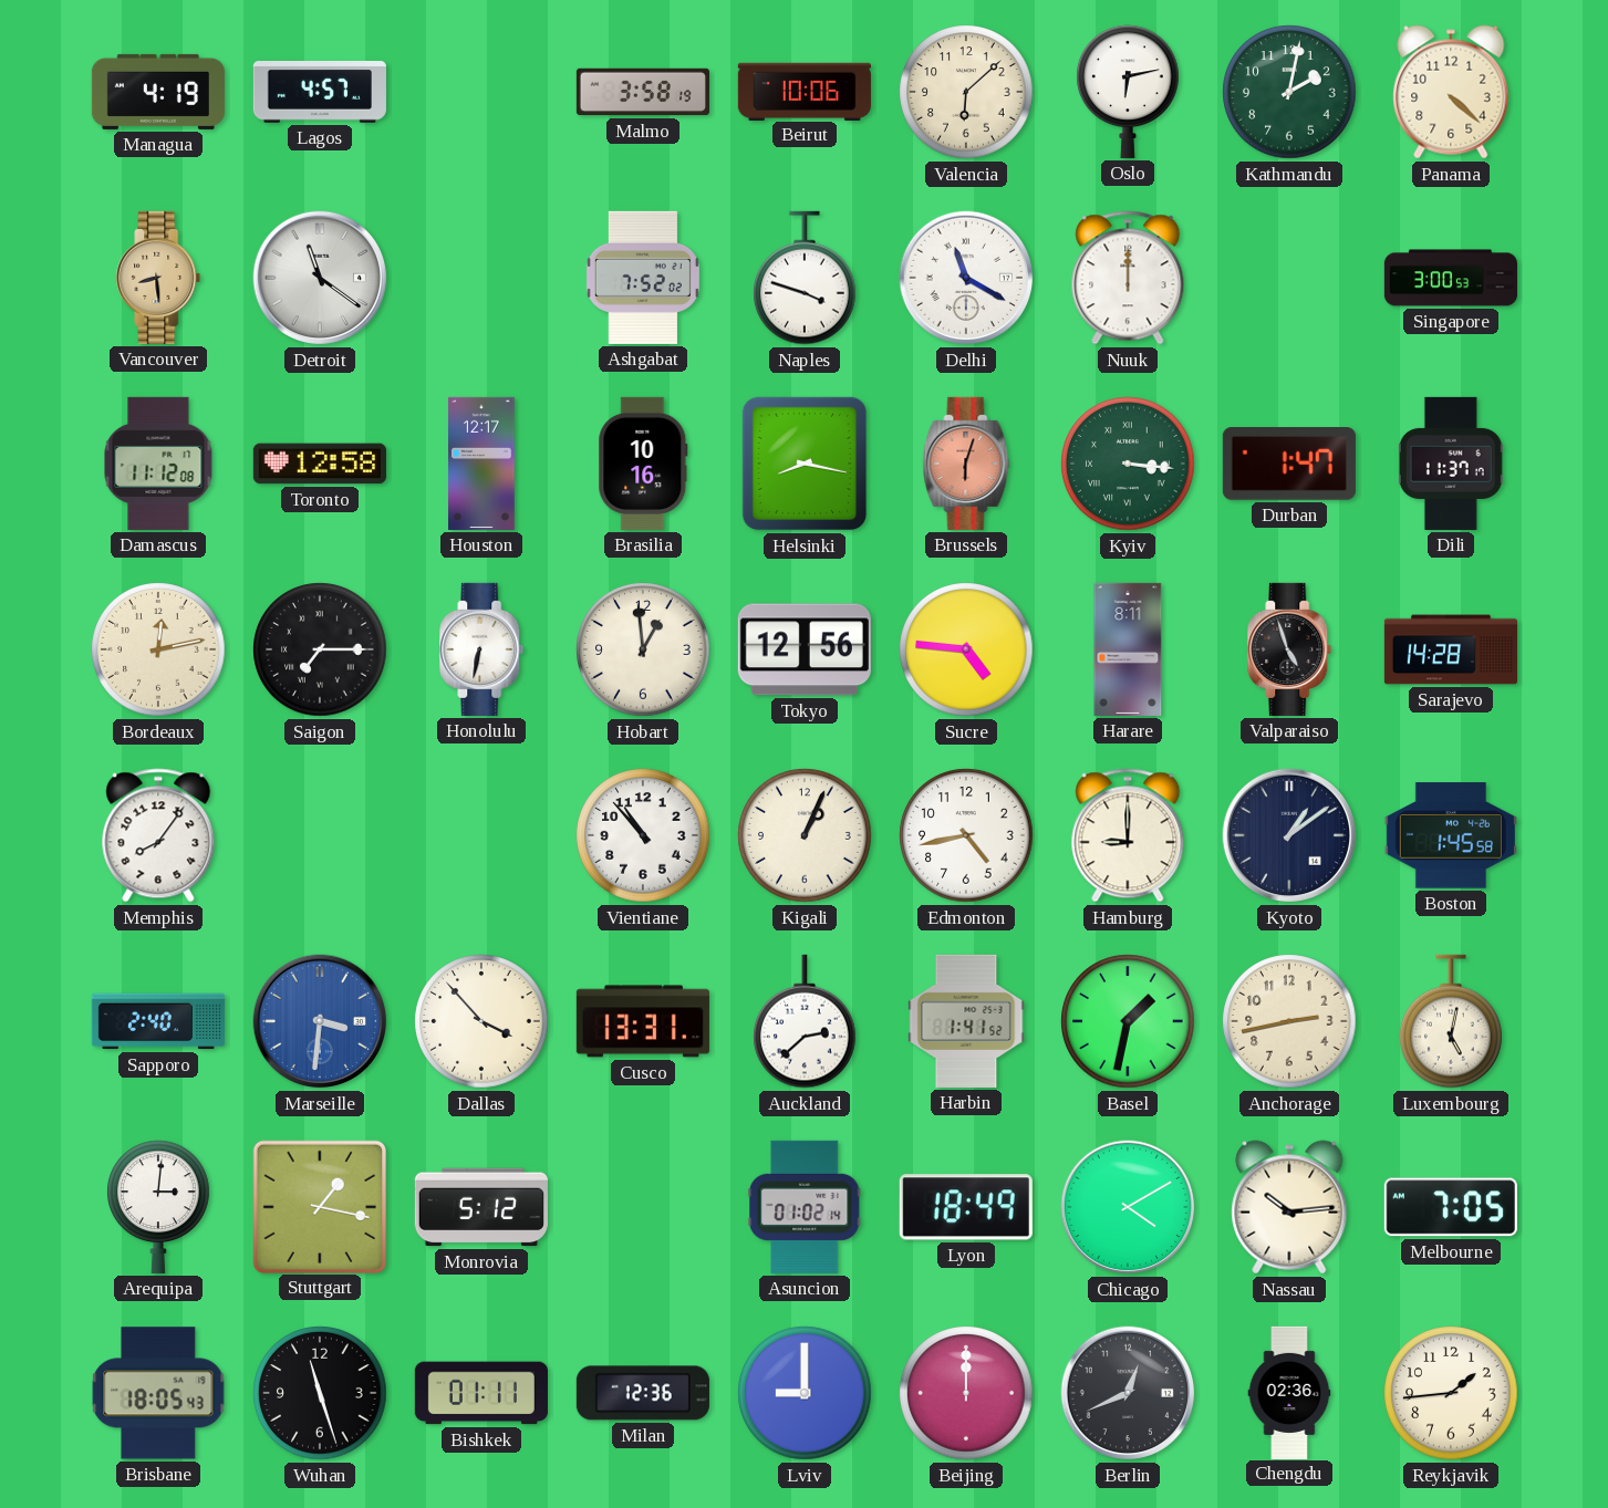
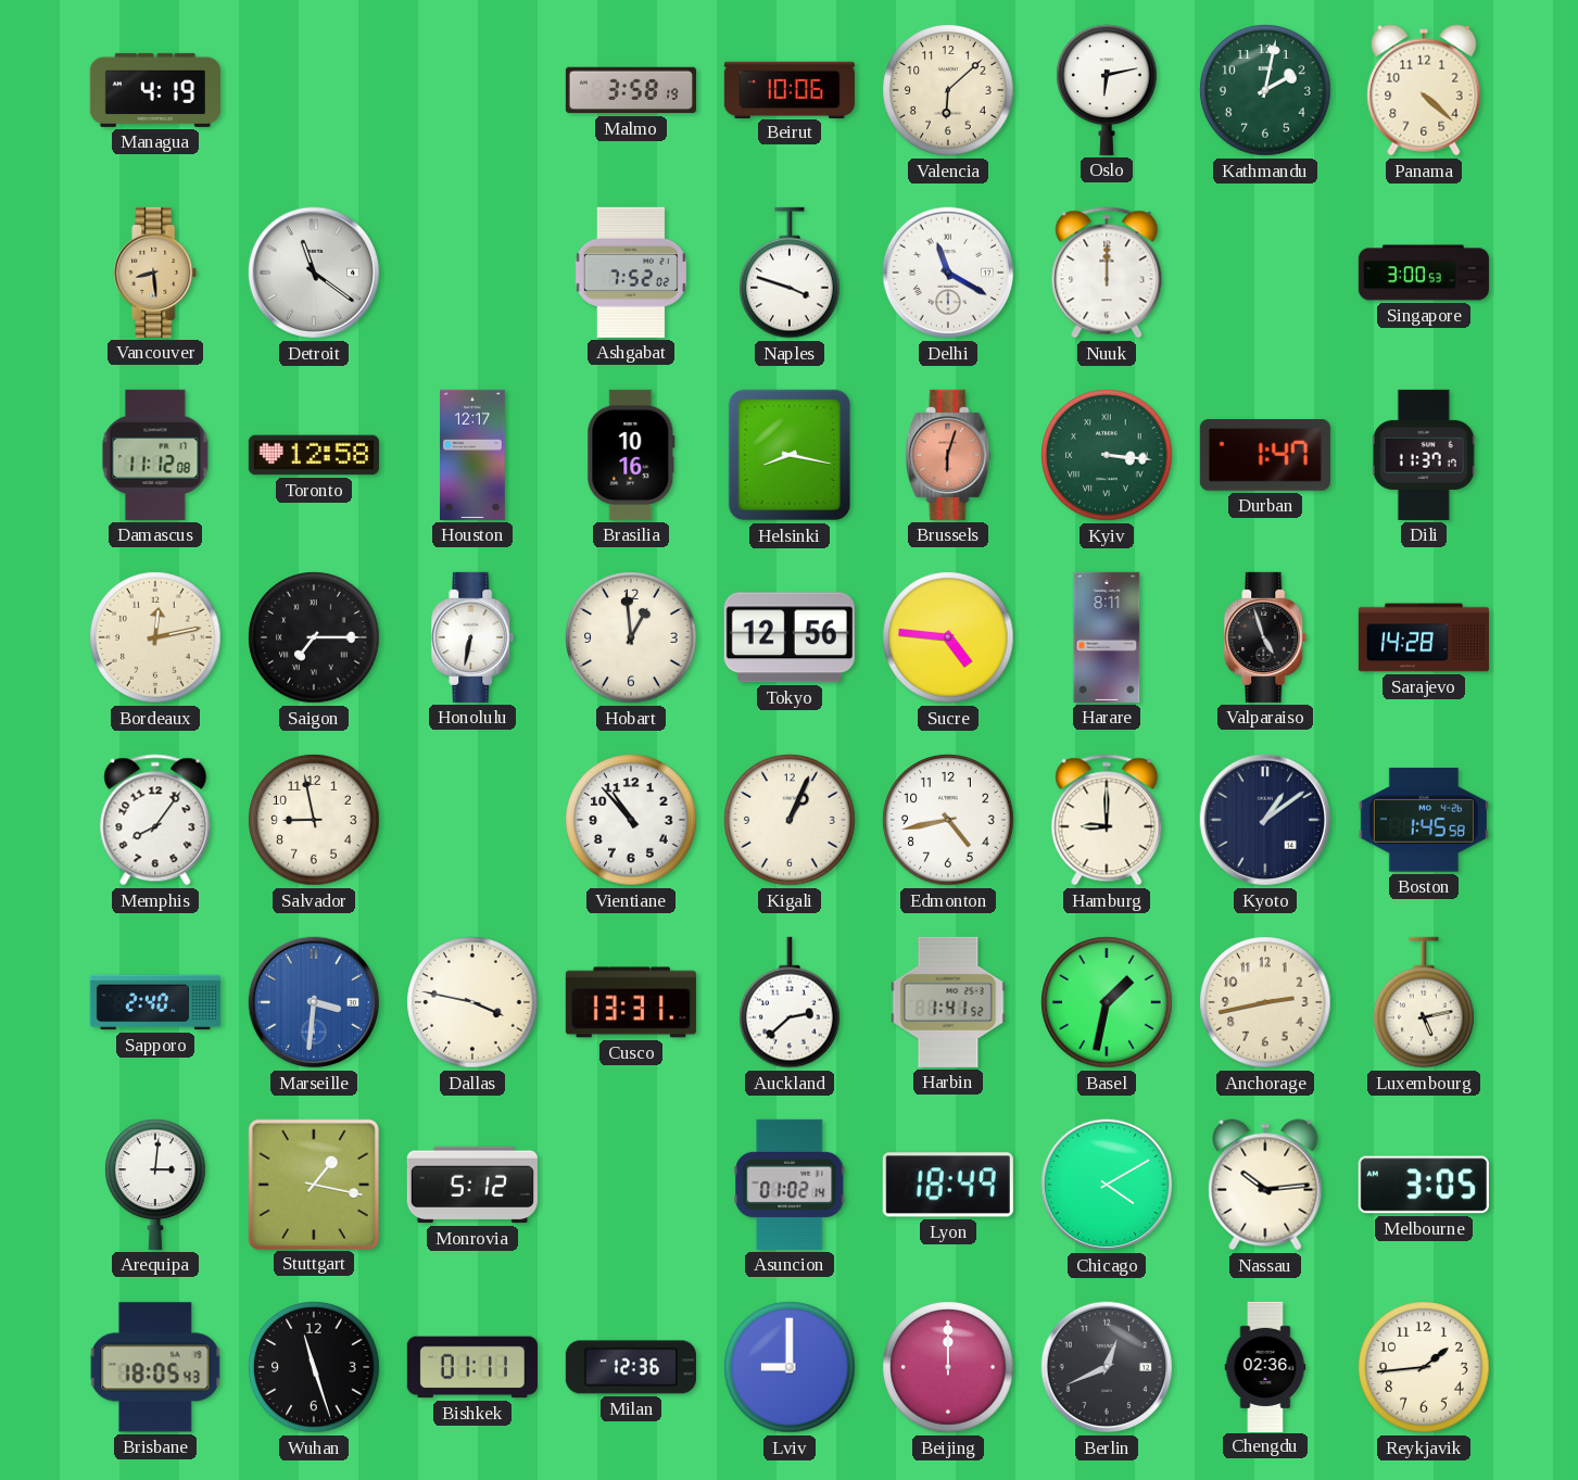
Lagos: 4:57 -> none
Salvador: none -> 8:58
Dallas: 3:53 -> 3:47
Luxembourg: 5:02 -> 5:13
Melbourne: 7:05 -> 3:05
